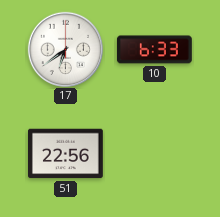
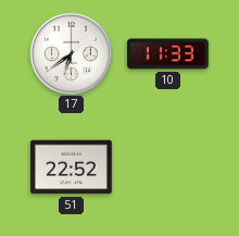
10: 6:33 -> 11:33
51: 22:56 -> 22:52
